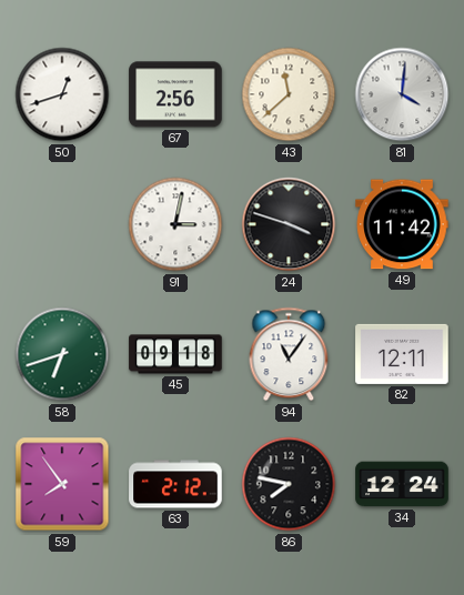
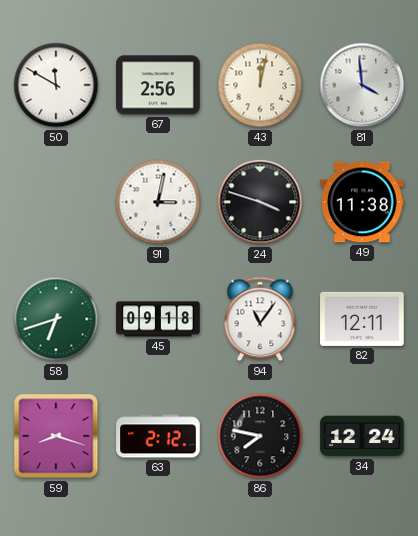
50: 12:42 -> 11:50
43: 11:38 -> 12:02
81: 4:01 -> 3:59
49: 11:42 -> 11:38
59: 7:54 -> 8:18
